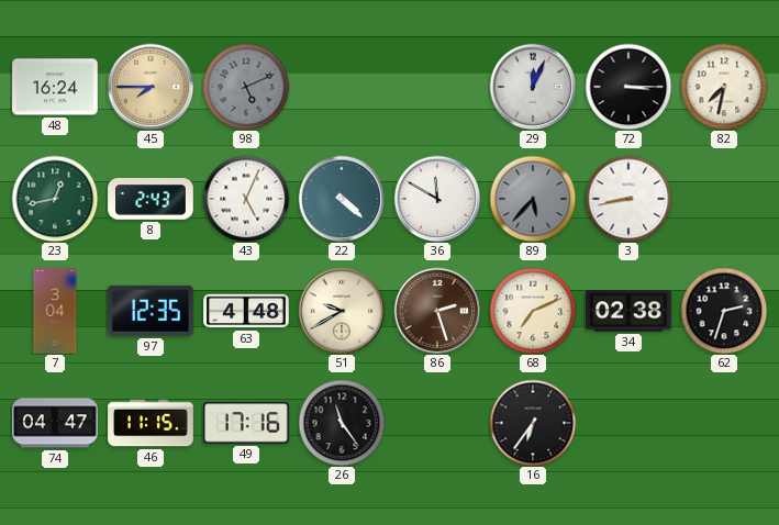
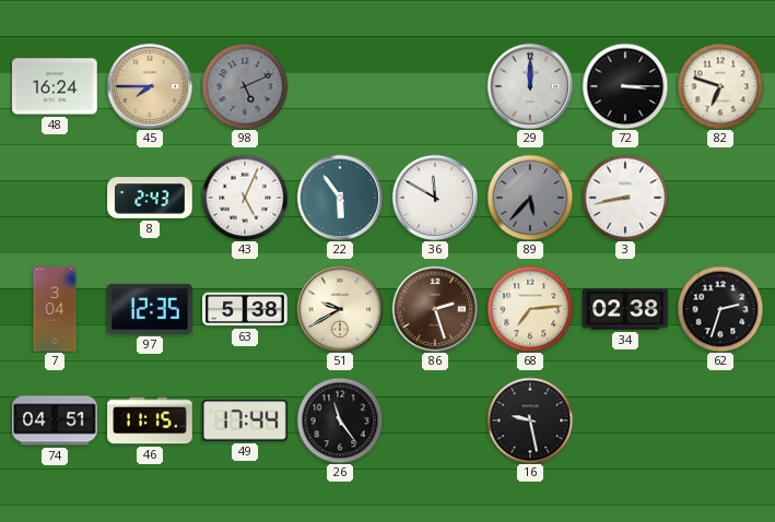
29: 12:04 -> 12:00
82: 7:32 -> 6:48
23: 12:43 -> none
22: 4:22 -> 5:54
63: 4:48 -> 5:38
68: 7:11 -> 7:14
74: 04:47 -> 04:51
49: 17:16 -> 17:44
16: 6:36 -> 9:28
